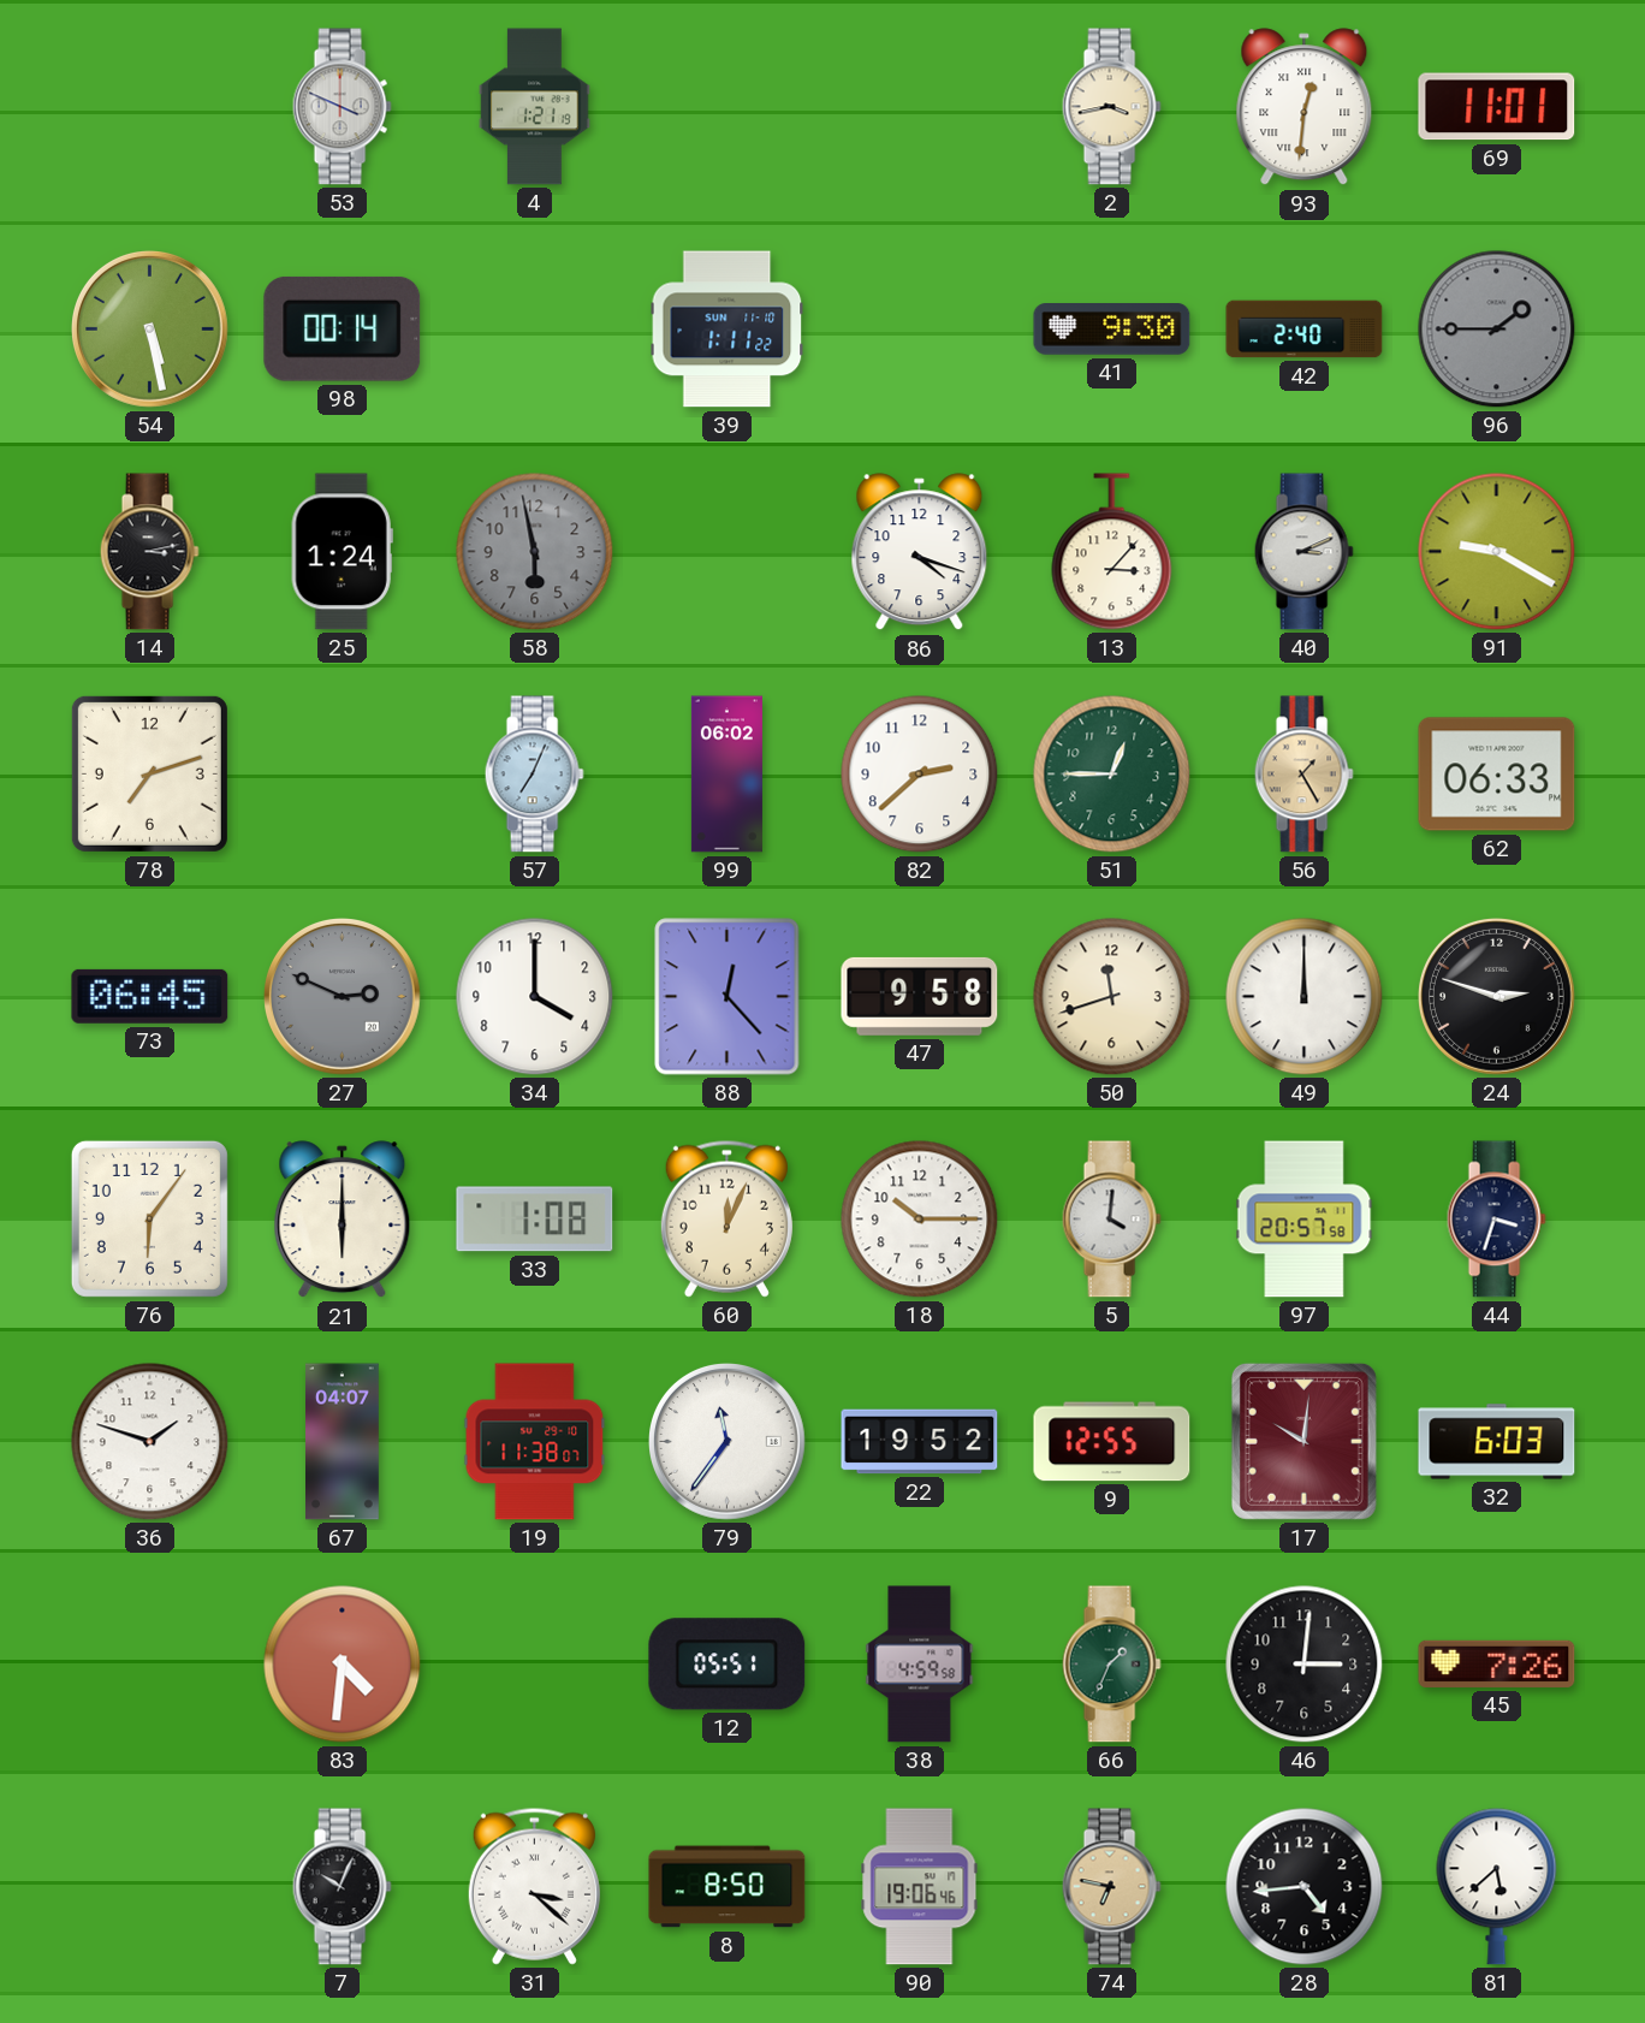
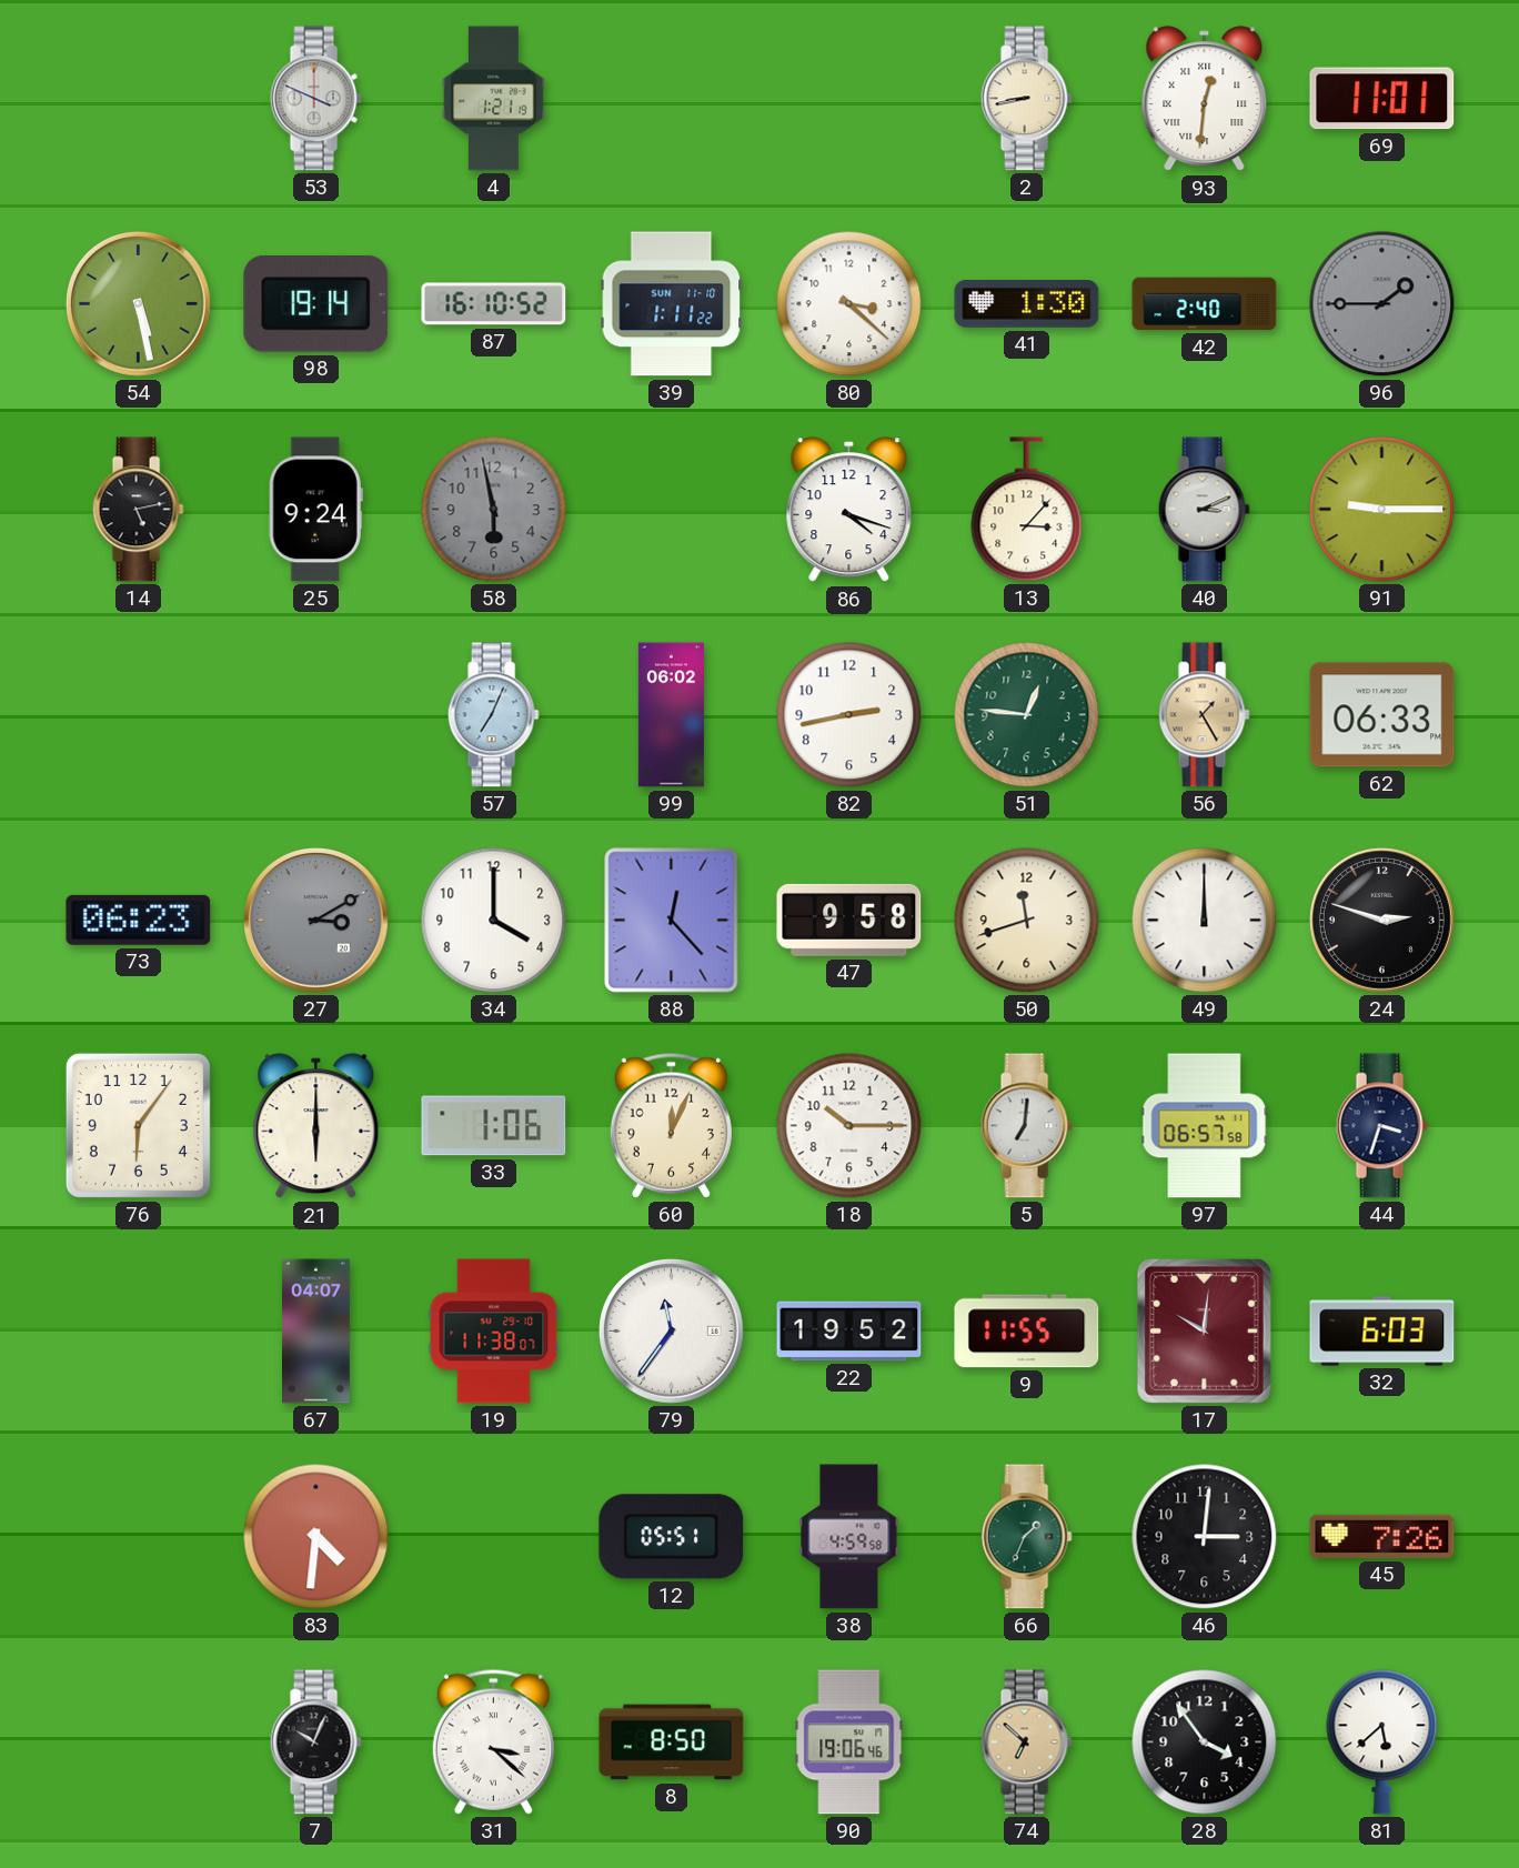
2: 3:43 -> 8:43
98: 00:14 -> 19:14
87: none -> 16:10
80: none -> 3:22
41: 9:30 -> 1:30
14: 3:13 -> 5:13
25: 1:24 -> 9:24
91: 9:20 -> 9:15
78: 7:12 -> none
82: 2:38 -> 2:43
51: 12:45 -> 12:46
73: 06:45 -> 06:23
27: 2:49 -> 3:10
33: 1:08 -> 1:06
5: 4:01 -> 7:01
97: 20:57 -> 06:57
36: 1:48 -> none
9: 12:55 -> 11:55
74: 6:47 -> 6:52
28: 4:44 -> 3:54
